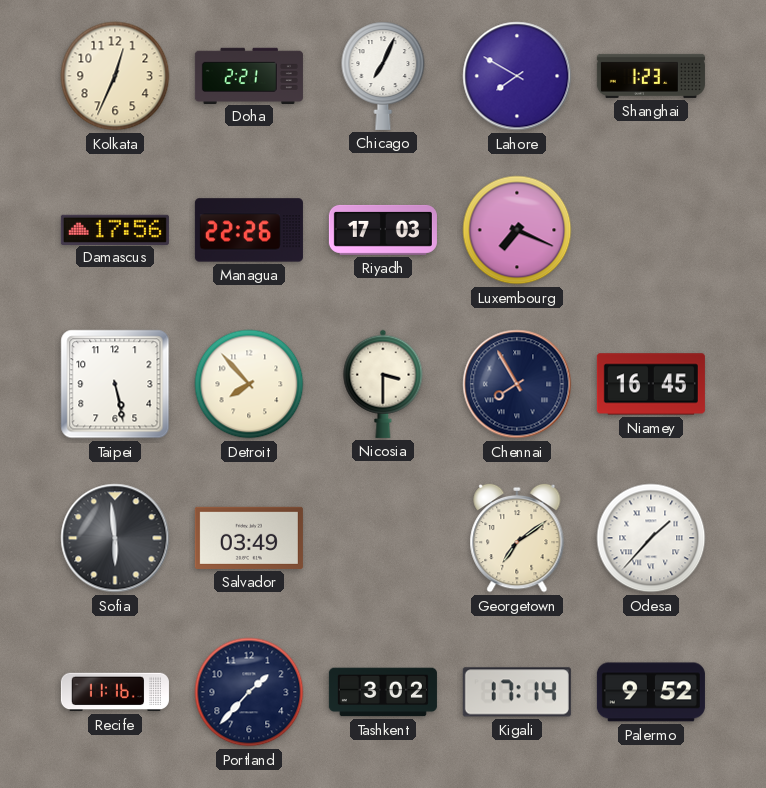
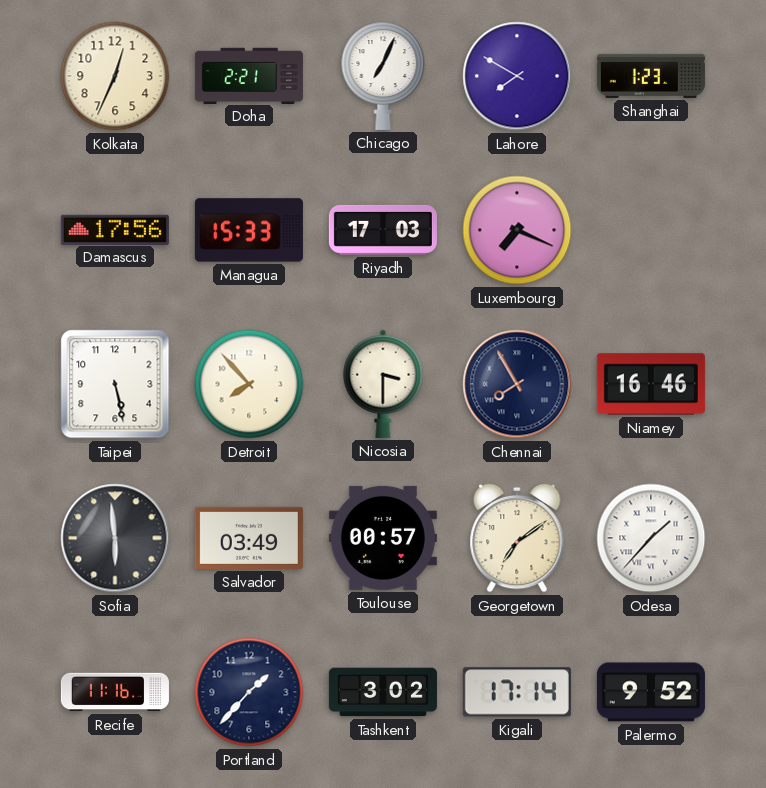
Managua: 22:26 -> 15:33
Niamey: 16:45 -> 16:46
Toulouse: none -> 00:57
